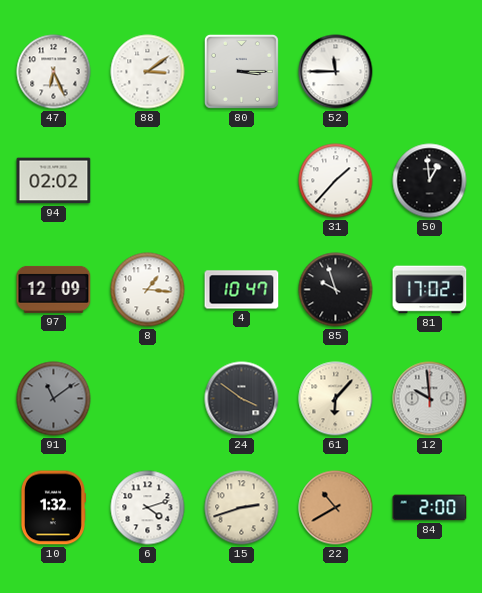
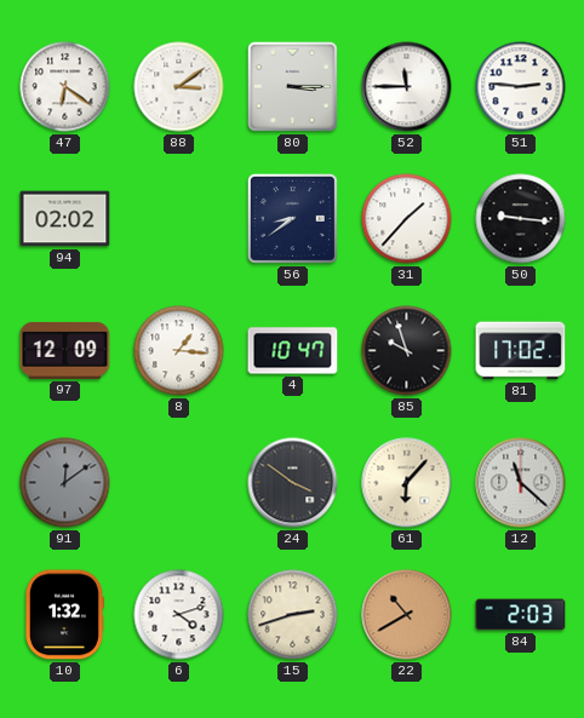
47: 6:26 -> 6:21
51: none -> 2:46
56: none -> 8:39
50: 12:59 -> 9:16
91: 11:09 -> 12:09
12: 9:59 -> 11:22
84: 2:00 -> 2:03
